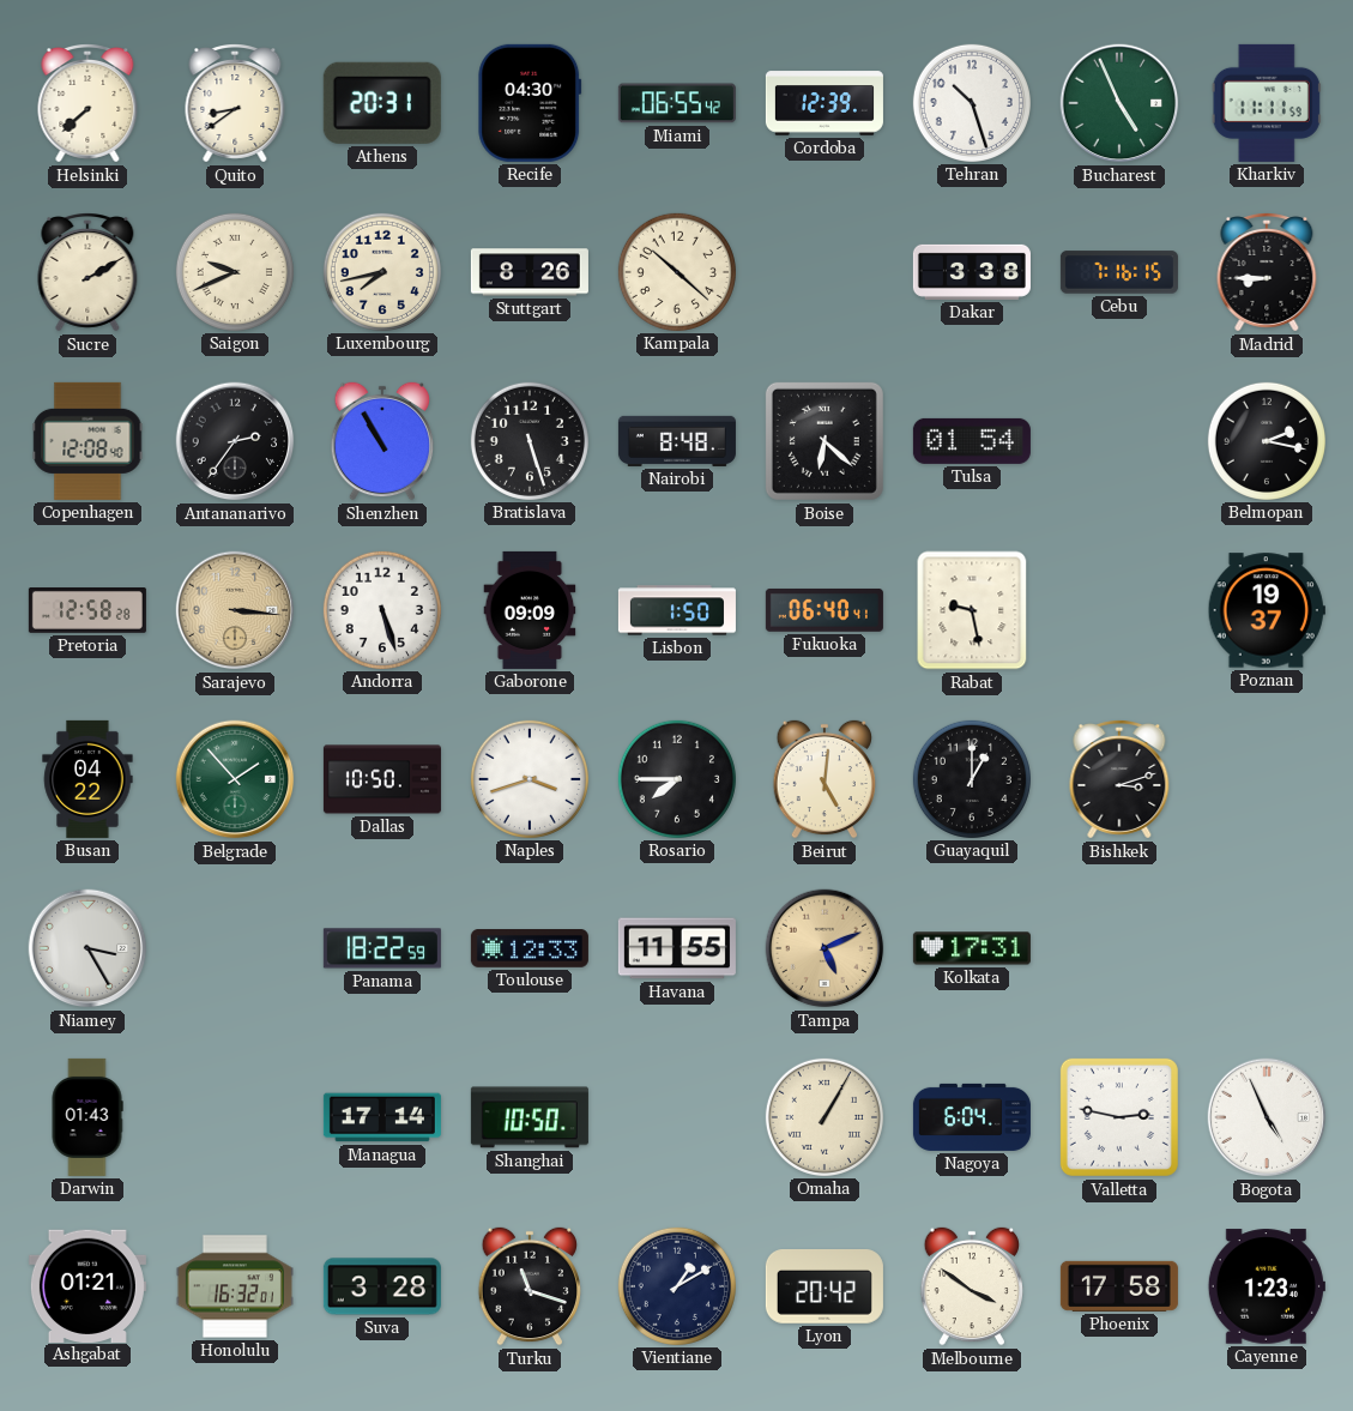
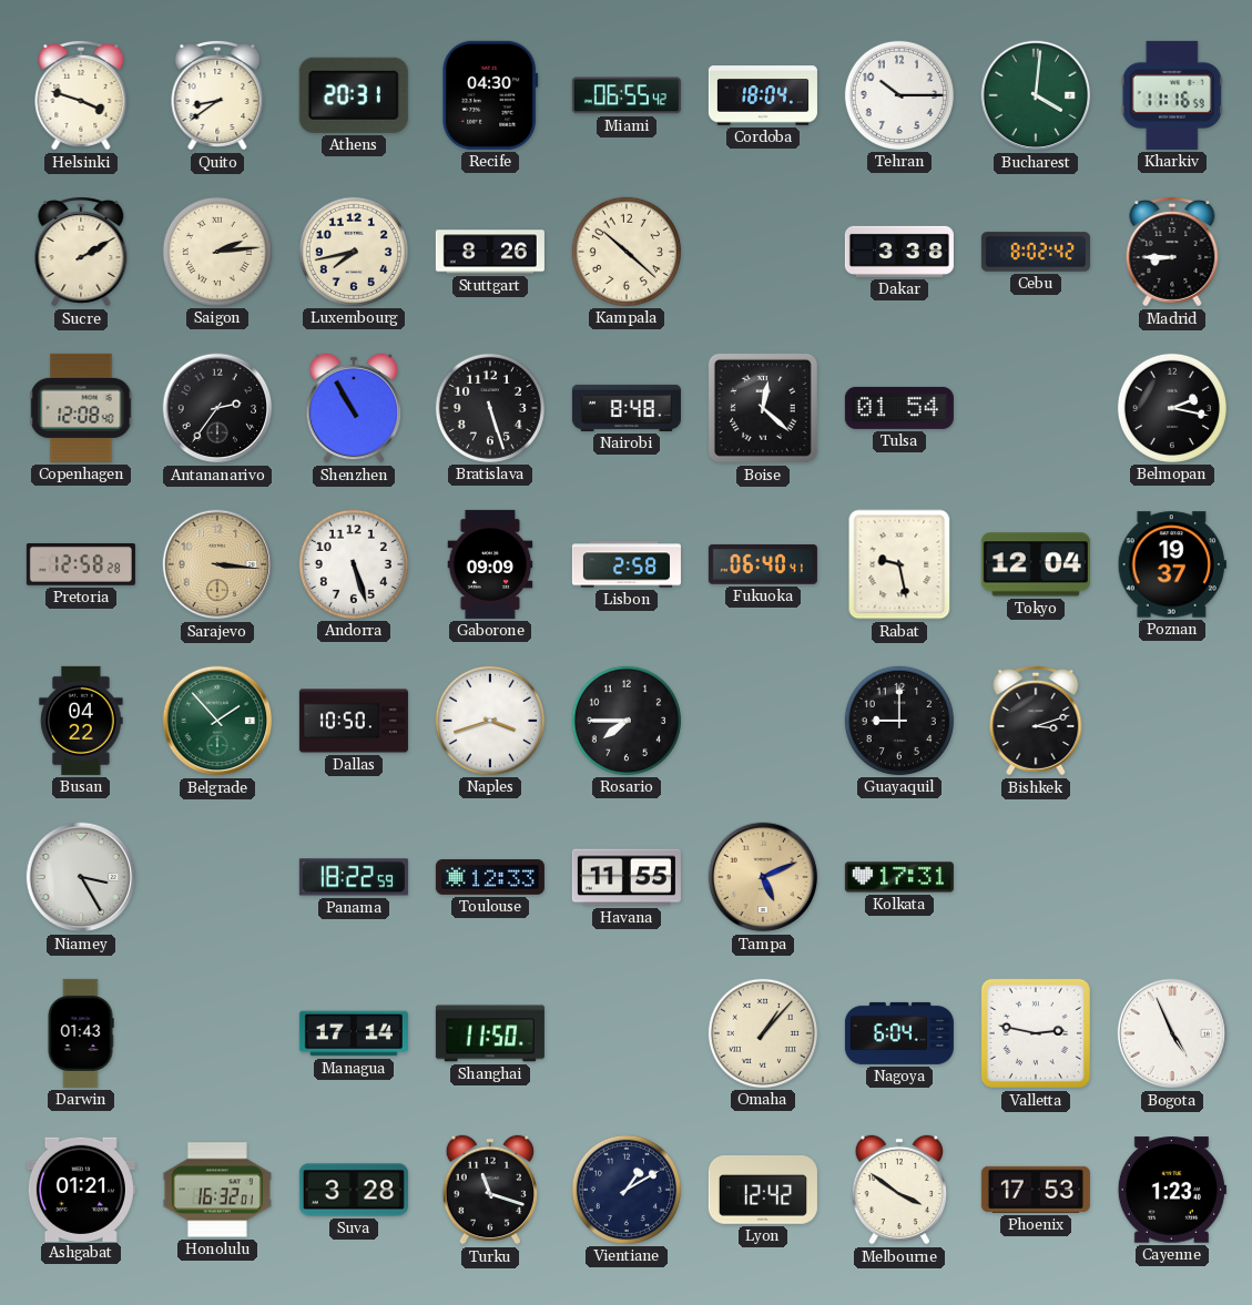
Helsinki: 7:38 -> 3:48
Cordoba: 12:39 -> 18:04
Tehran: 10:27 -> 10:15
Bucharest: 4:56 -> 4:01
Kharkiv: 11:11 -> 11:16
Saigon: 9:41 -> 2:14
Cebu: 7:16 -> 8:02
Boise: 6:22 -> 12:22
Lisbon: 1:50 -> 2:58
Tokyo: none -> 12:04
Beirut: 5:01 -> none
Guayaquil: 1:00 -> 9:00
Shanghai: 10:50 -> 11:50
Omaha: 1:05 -> 1:07
Lyon: 20:42 -> 12:42
Phoenix: 17:58 -> 17:53
